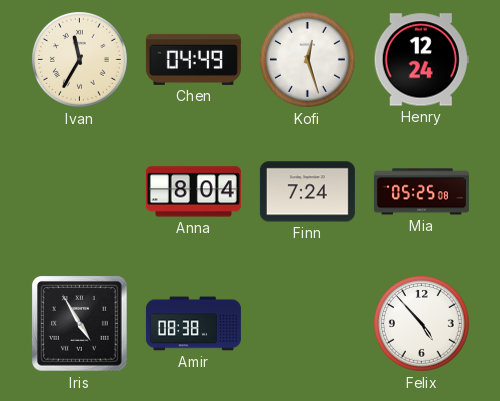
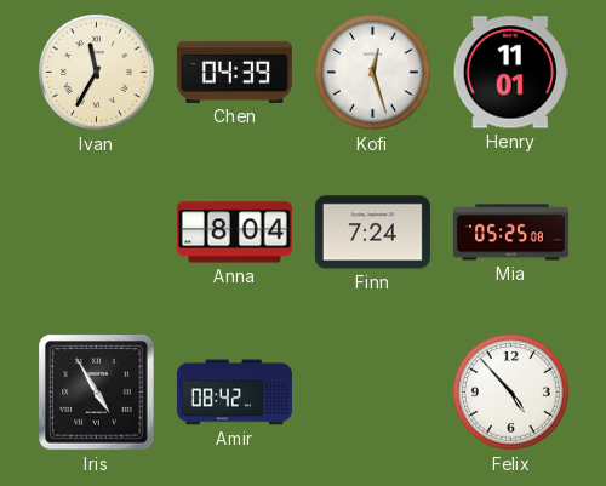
Chen: 04:49 -> 04:39
Henry: 12:24 -> 11:01
Amir: 08:38 -> 08:42
